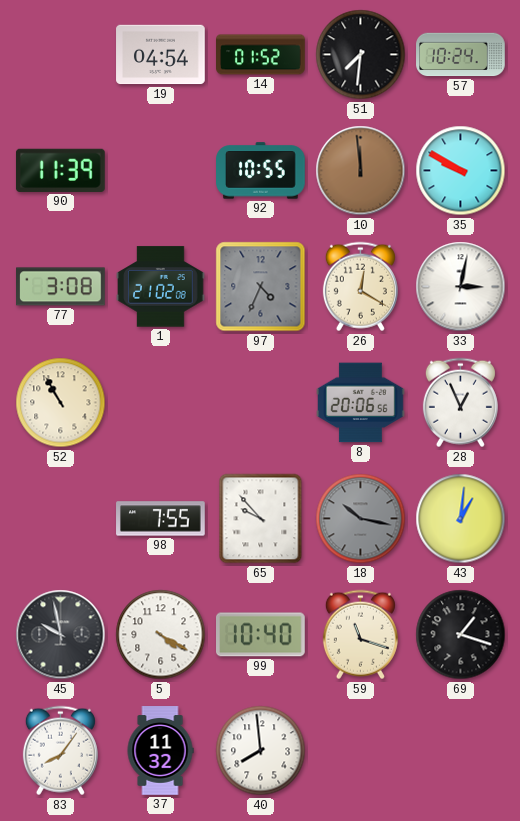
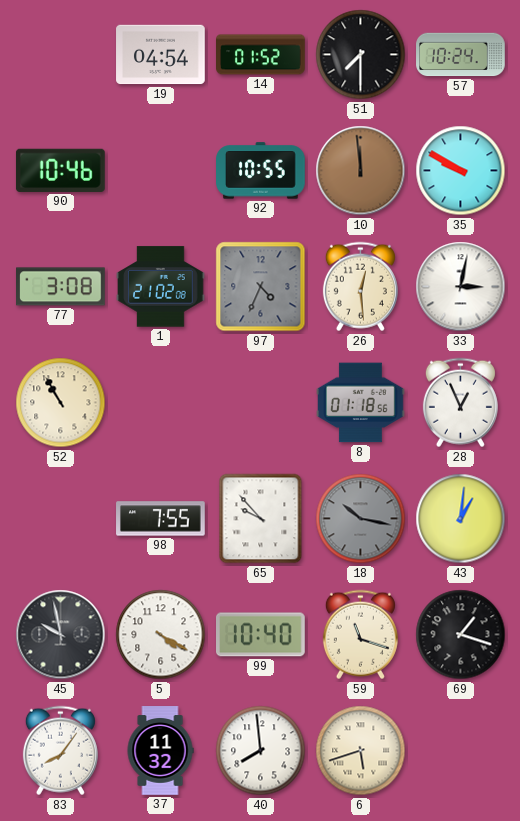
51: 7:31 -> 7:30
90: 11:39 -> 10:46
26: 12:20 -> 12:29
8: 20:06 -> 01:18
6: none -> 5:42
